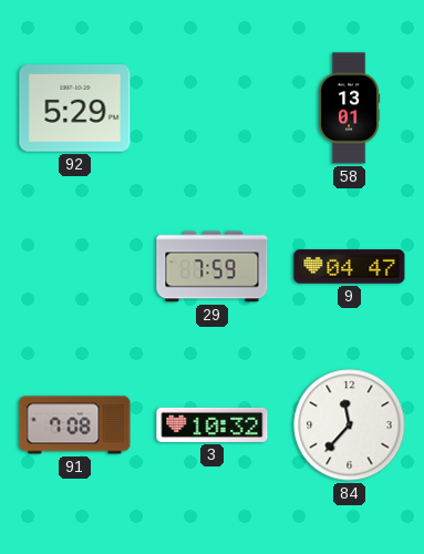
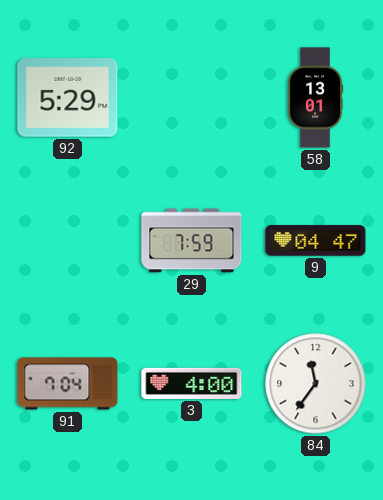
91: 7:08 -> 7:04
3: 10:32 -> 4:00
84: 11:37 -> 11:36
